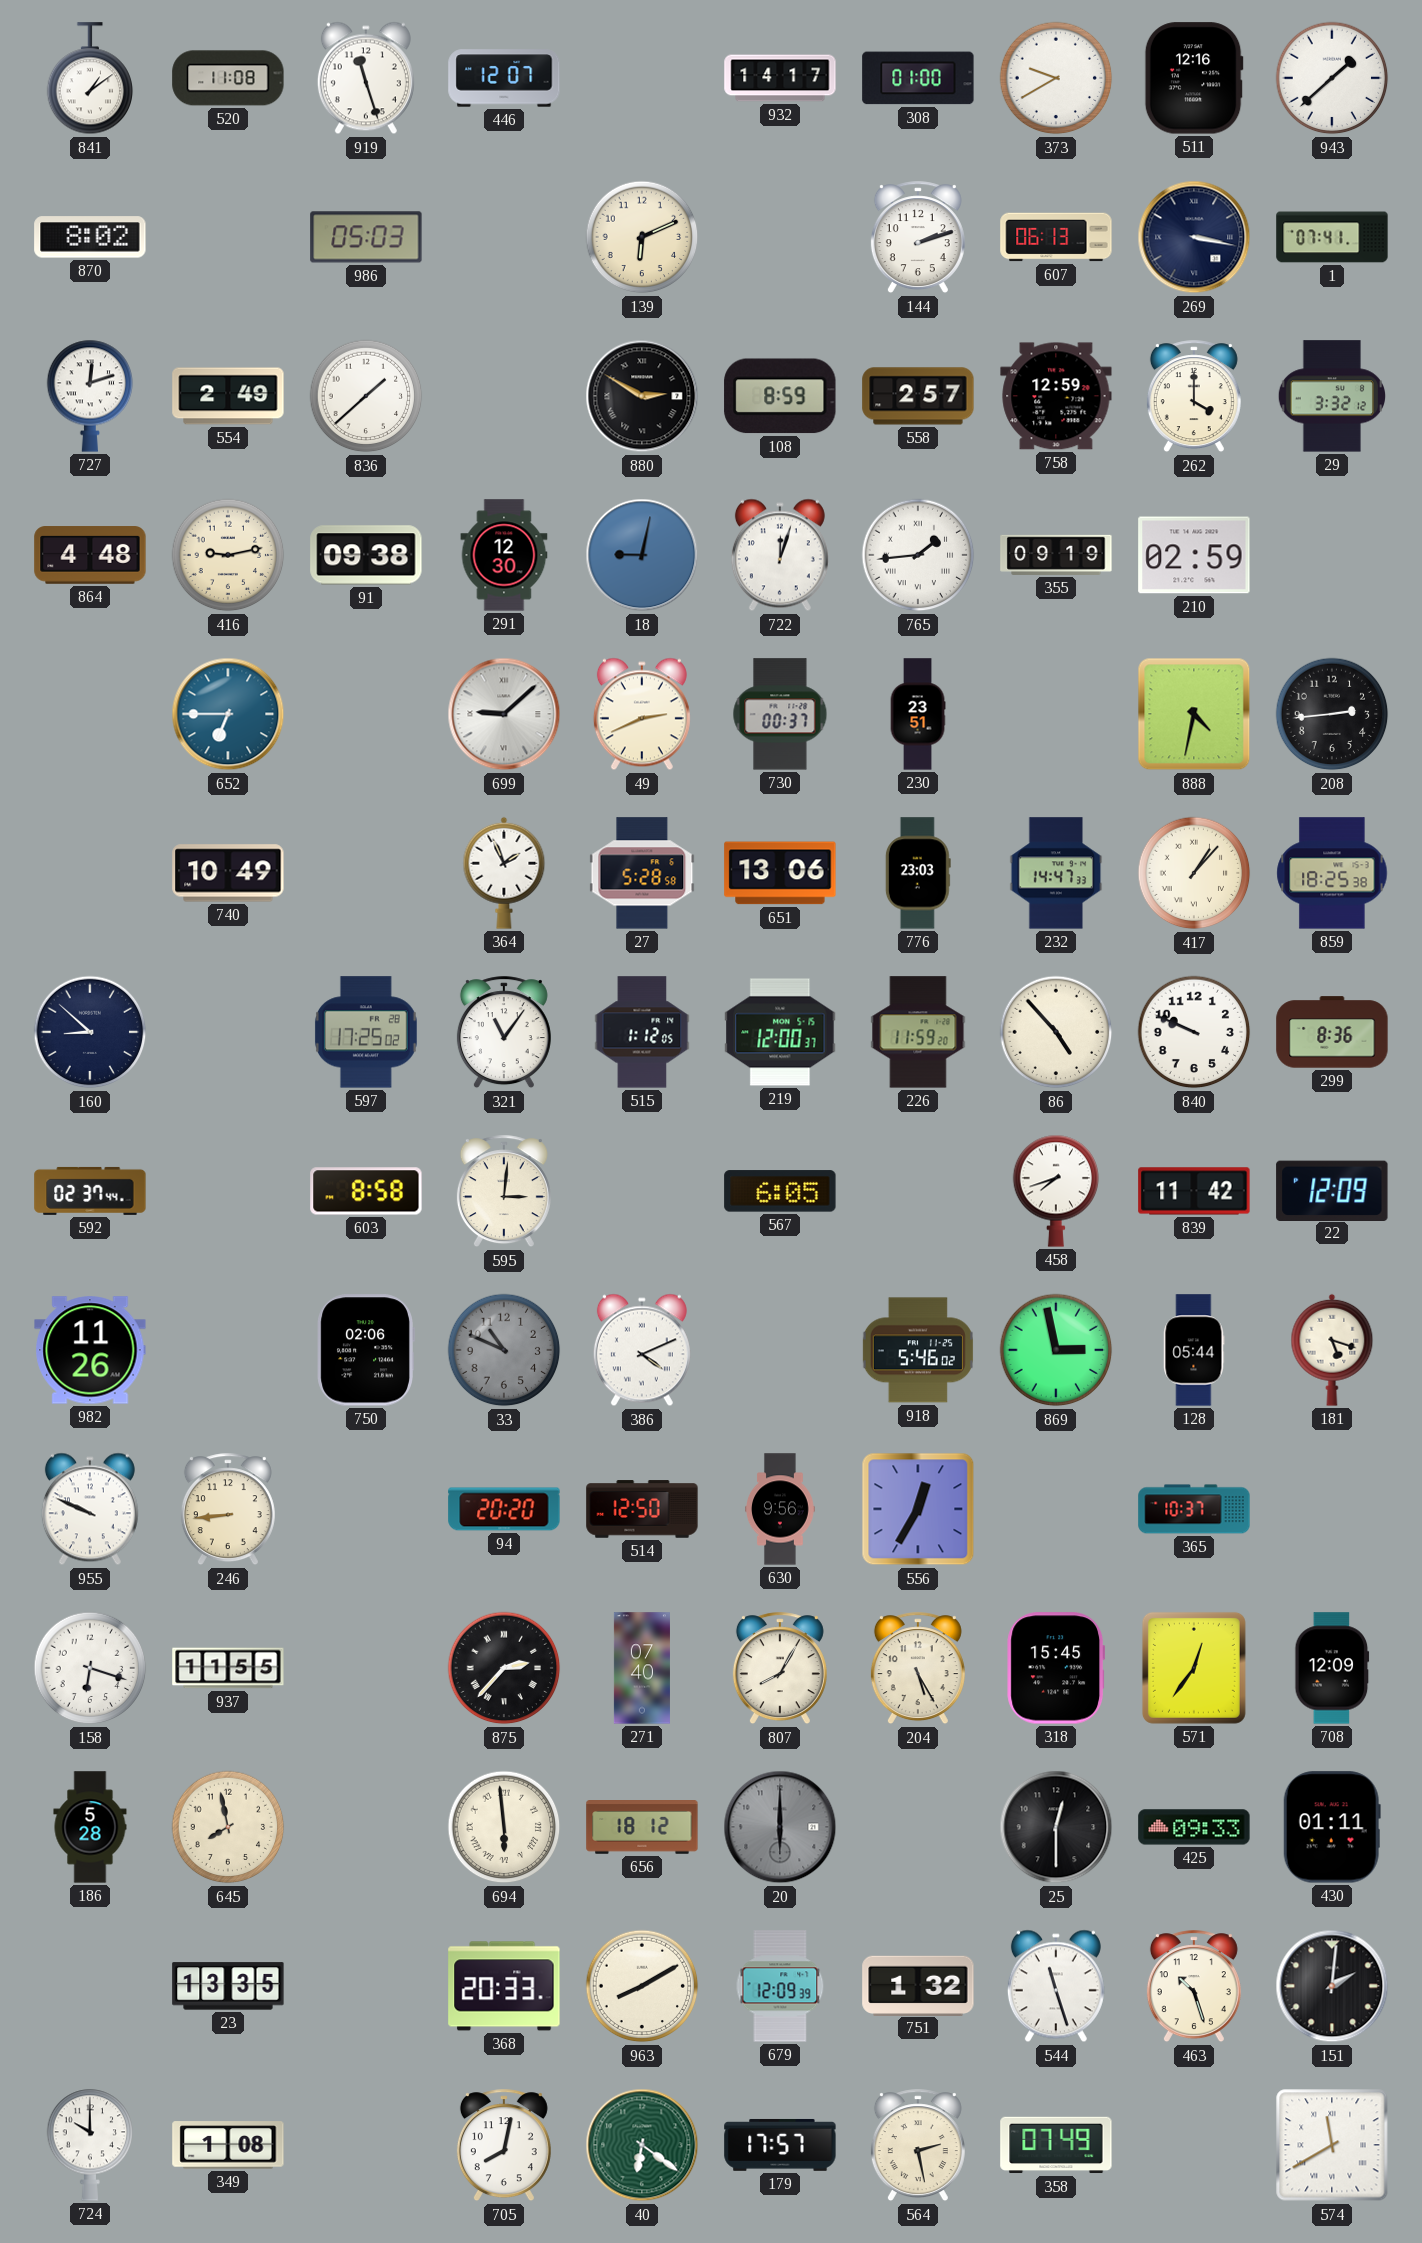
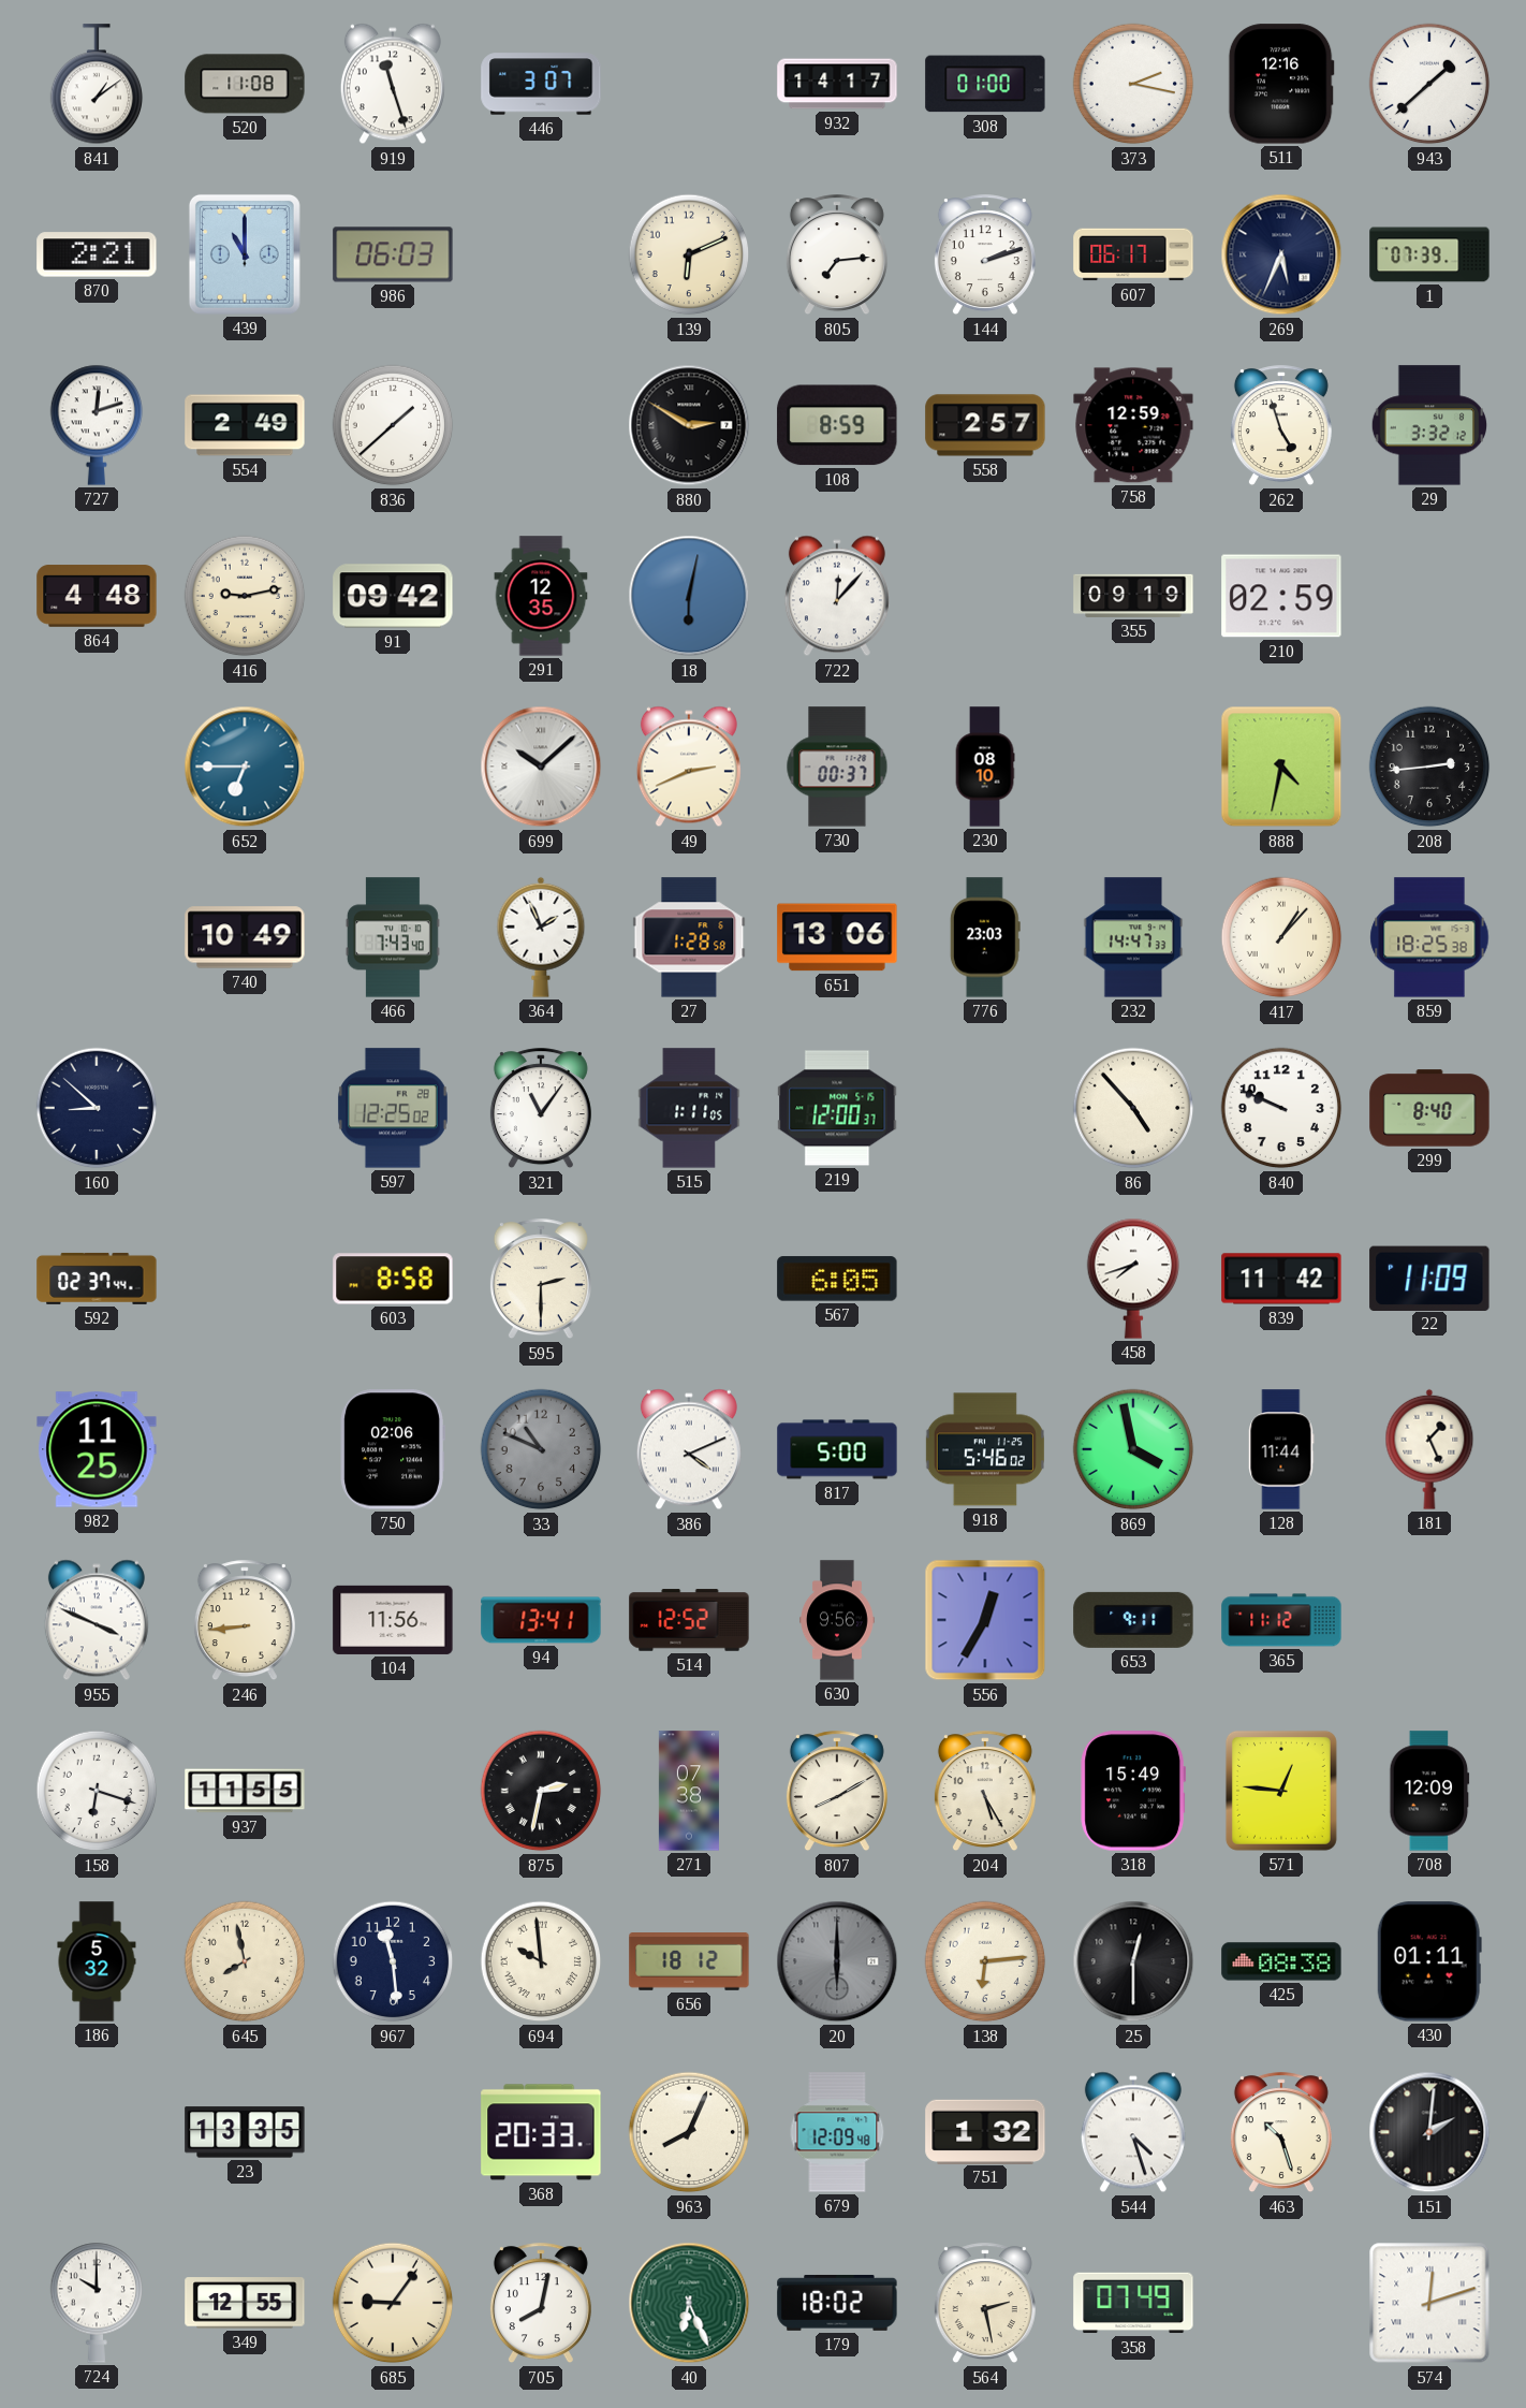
446: 12:07 -> 3:07
373: 9:40 -> 2:17
870: 8:02 -> 2:21
439: none -> 11:00
986: 05:03 -> 06:03
805: none -> 7:14
607: 06:13 -> 06:17
269: 3:17 -> 5:34
1: 07:41 -> 07:39
262: 4:00 -> 4:57
91: 09:38 -> 09:42
291: 12:30 -> 12:35
18: 9:02 -> 6:02
722: 12:03 -> 12:07
765: 1:44 -> none
699: 9:08 -> 10:08
230: 23:51 -> 08:10
466: none -> 7:43
27: 5:28 -> 1:28
597: 17:25 -> 12:25
515: 1:12 -> 1:11
226: 11:59 -> none
299: 8:36 -> 8:40
595: 3:01 -> 2:30
22: 12:09 -> 11:09
982: 11:26 -> 11:25
817: none -> 5:00
869: 2:58 -> 3:58
128: 05:44 -> 11:44
181: 5:18 -> 1:26
955: 9:49 -> 3:49
104: none -> 11:56
94: 20:20 -> 13:41
514: 12:50 -> 12:52
653: none -> 9:11
365: 10:37 -> 11:12
875: 2:37 -> 2:32
271: 07:40 -> 07:38
807: 8:05 -> 8:10
318: 15:45 -> 15:49
571: 12:36 -> 12:46
186: 5:28 -> 5:32
967: none -> 11:29
694: 5:59 -> 9:59
138: none -> 6:14
425: 09:33 -> 08:38
963: 8:10 -> 8:04
679: 12:09:39 -> 12:09:48
544: 11:27 -> 4:27
349: 1:08 -> 12:55
685: none -> 9:06
40: 6:21 -> 6:26
179: 17:57 -> 18:02
574: 11:40 -> 12:12
